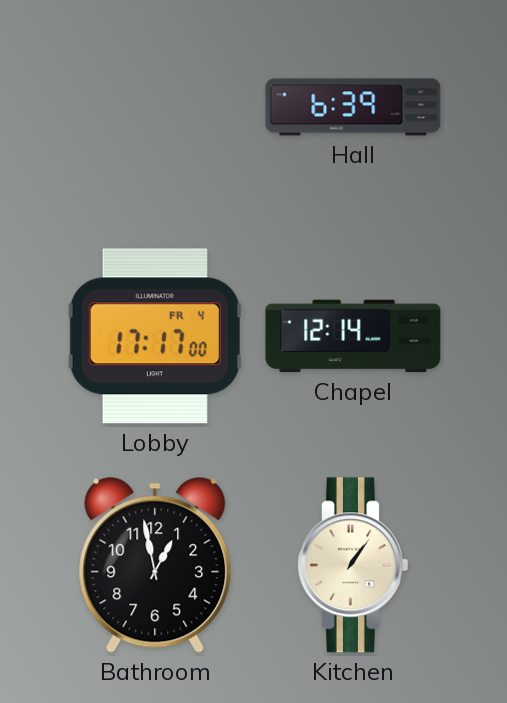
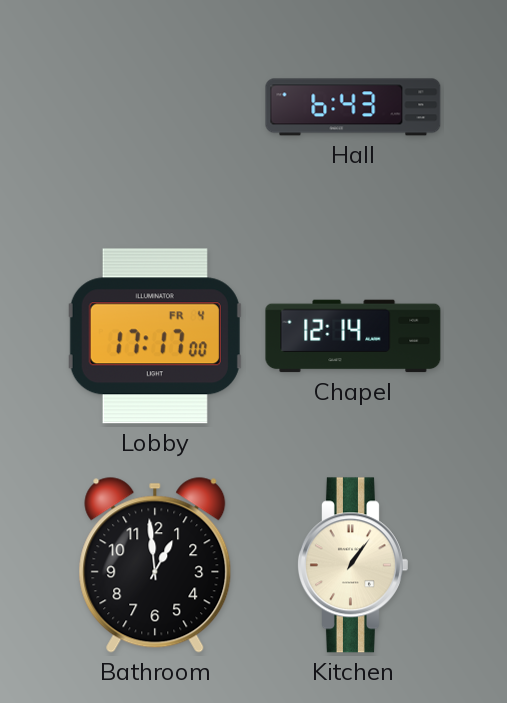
Hall: 6:39 -> 6:43
Bathroom: 12:58 -> 12:59
